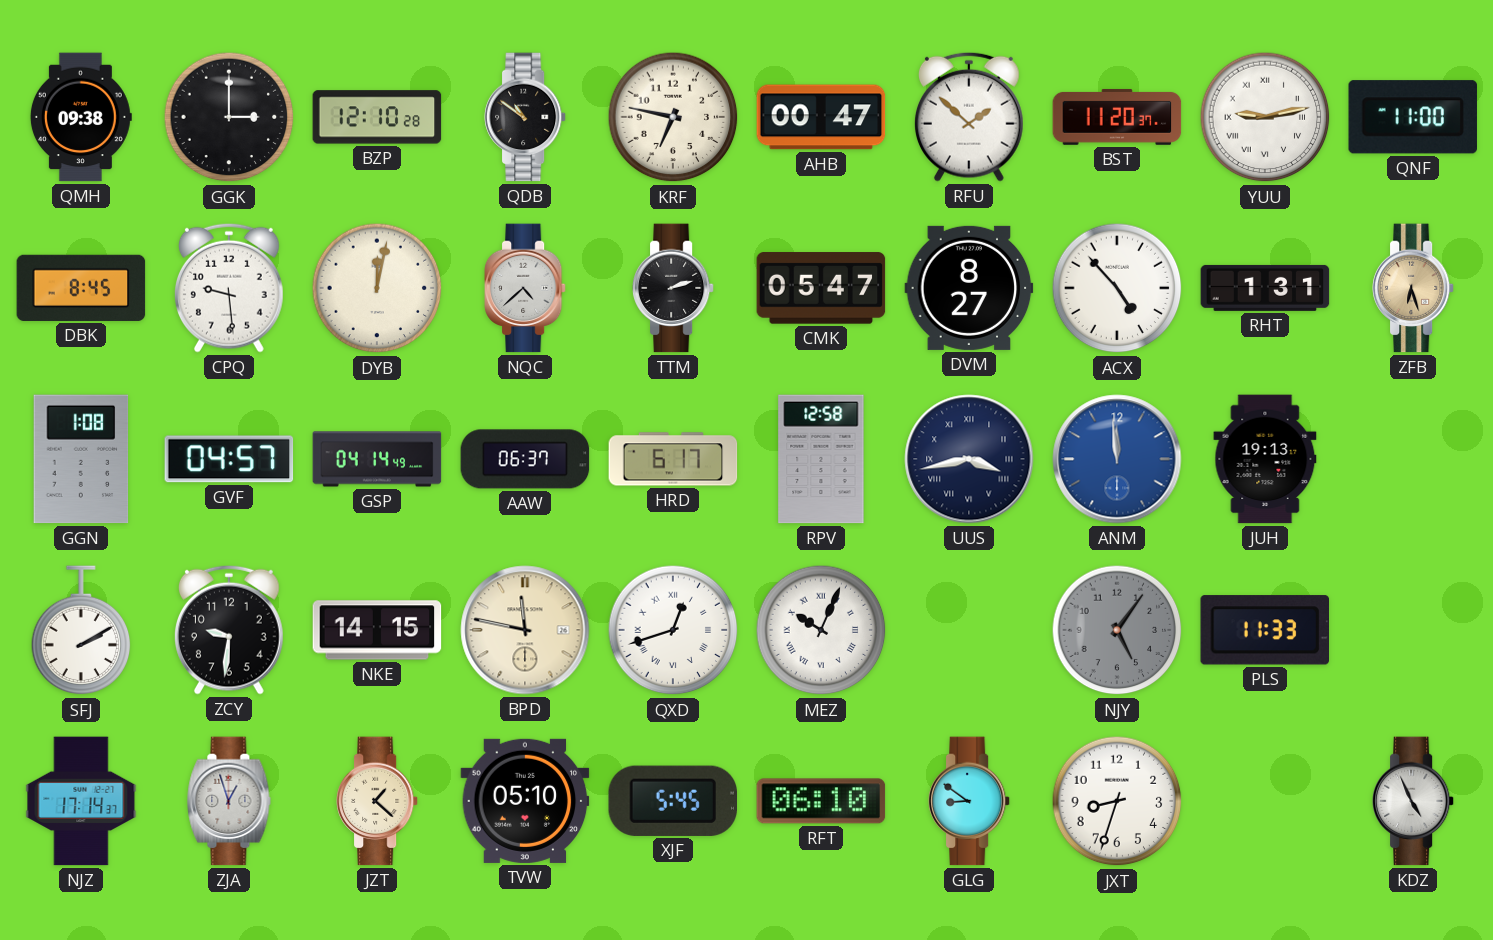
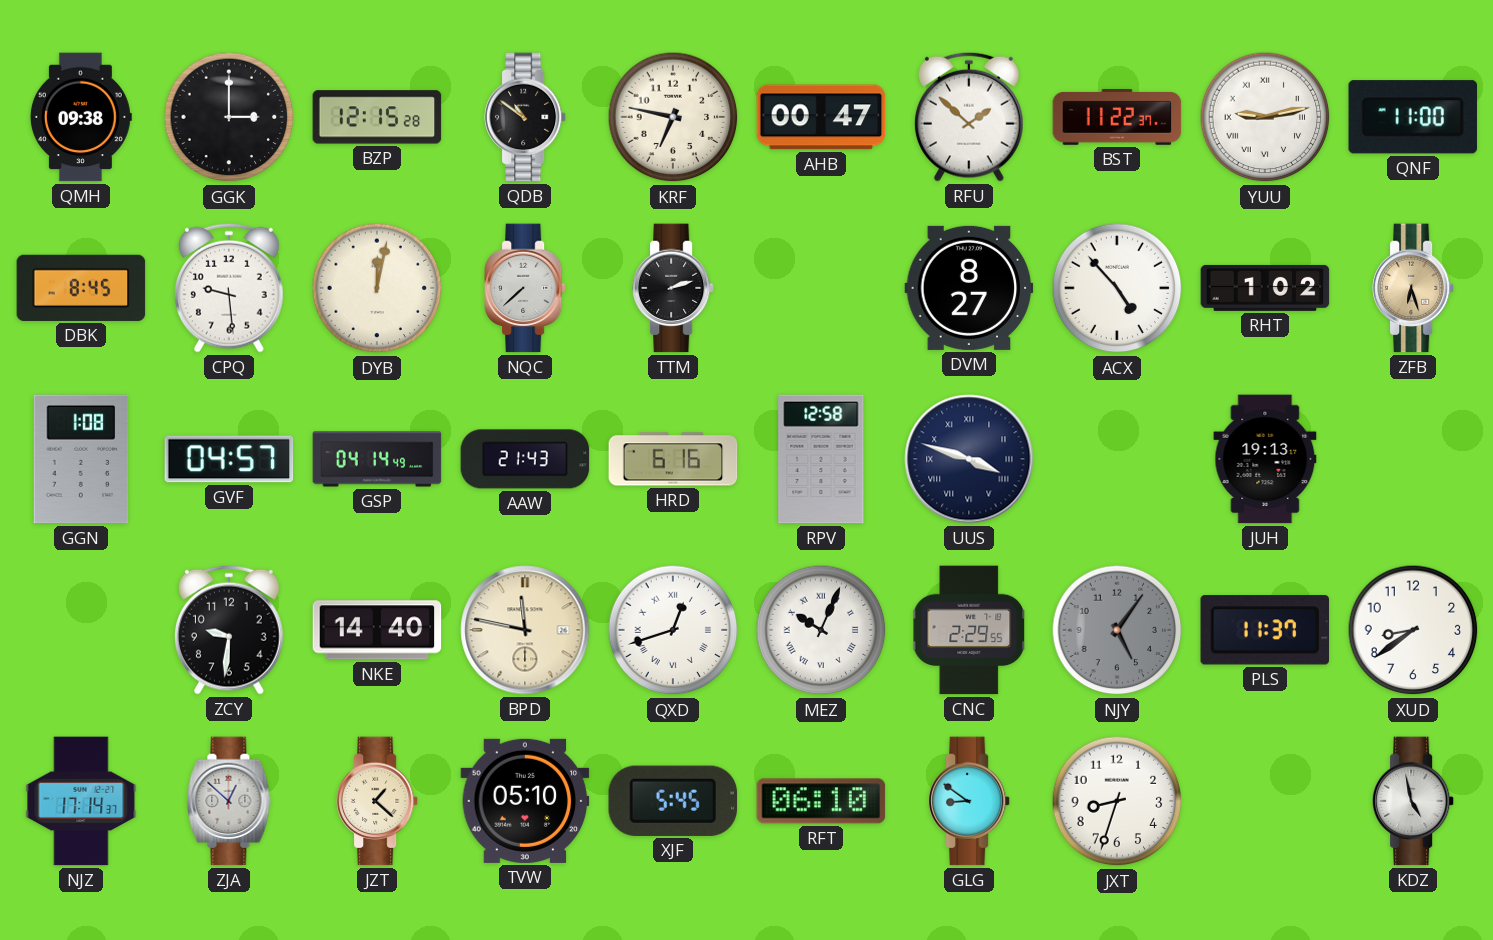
BZP: 12:10 -> 12:15
BST: 11:20 -> 11:22
NQC: 4:38 -> 7:38
CMK: 05:47 -> none
RHT: 1:31 -> 1:02
AAW: 06:37 -> 21:43
HRD: 6:17 -> 6:16
UUS: 3:43 -> 3:48
ANM: 11:59 -> none
SFJ: 2:10 -> none
NKE: 14:15 -> 14:40
CNC: none -> 2:29
PLS: 11:33 -> 11:37
XUD: none -> 8:39
ZJA: 12:57 -> 12:52
KDZ: 4:56 -> 4:58
